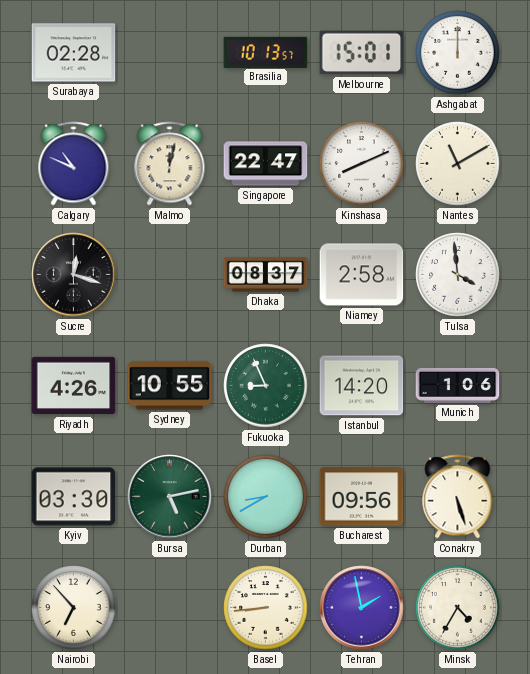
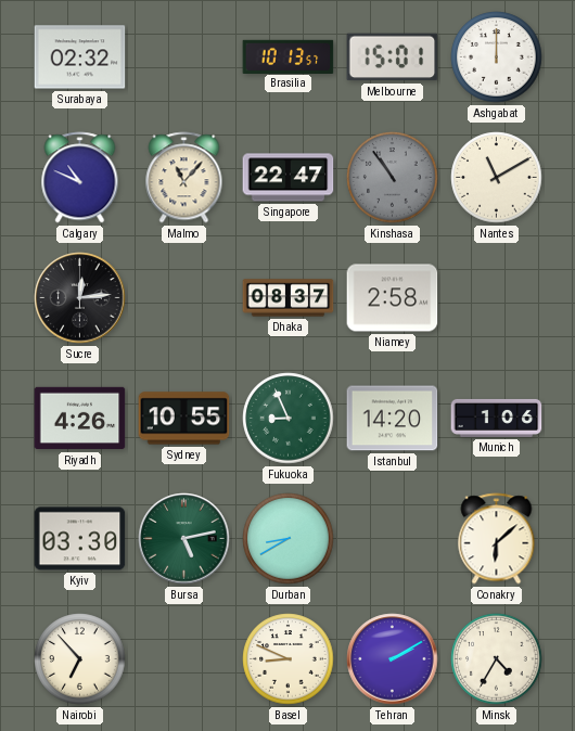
Surabaya: 02:28 -> 02:32
Malmo: 12:02 -> 11:07
Kinshasa: 8:11 -> 10:54
Kinshasa dial: white -> grey
Sucre: 12:18 -> 12:14
Tulsa: 3:59 -> none
Bucharest: 09:56 -> none
Conakry: 5:27 -> 6:08
Basel: 8:44 -> 8:49
Tehran: 1:58 -> 2:10
